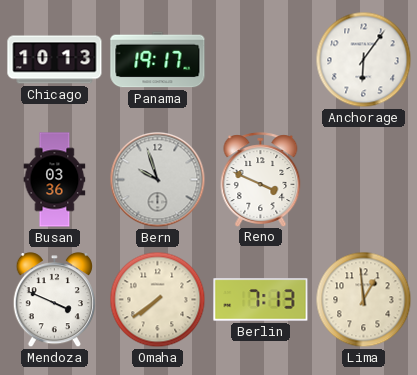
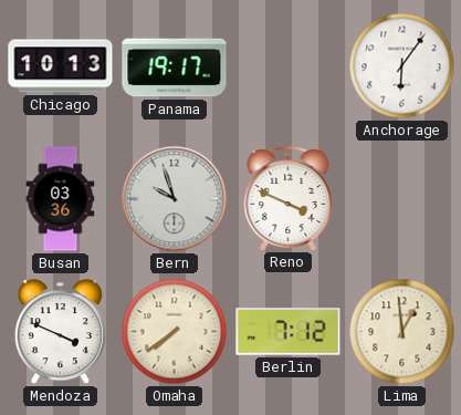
Berlin: 7:13 -> 7:12
